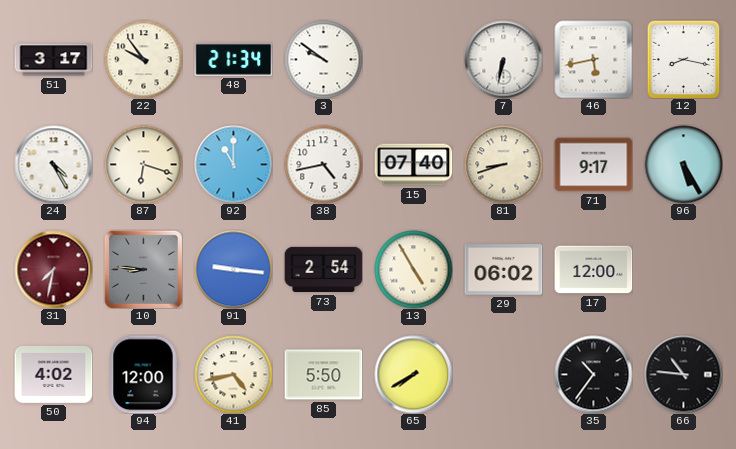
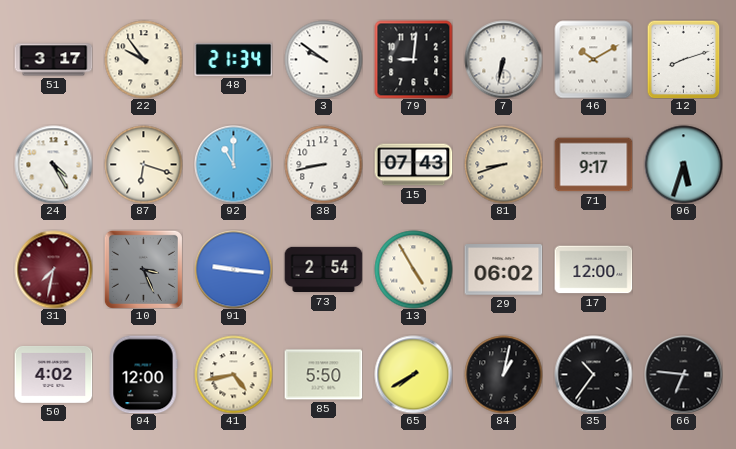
79: none -> 9:01
46: 5:43 -> 10:10
12: 8:17 -> 8:12
38: 4:43 -> 8:43
15: 07:40 -> 07:43
96: 5:25 -> 5:33
10: 8:46 -> 3:26
84: none -> 1:02
66: 10:46 -> 6:46
